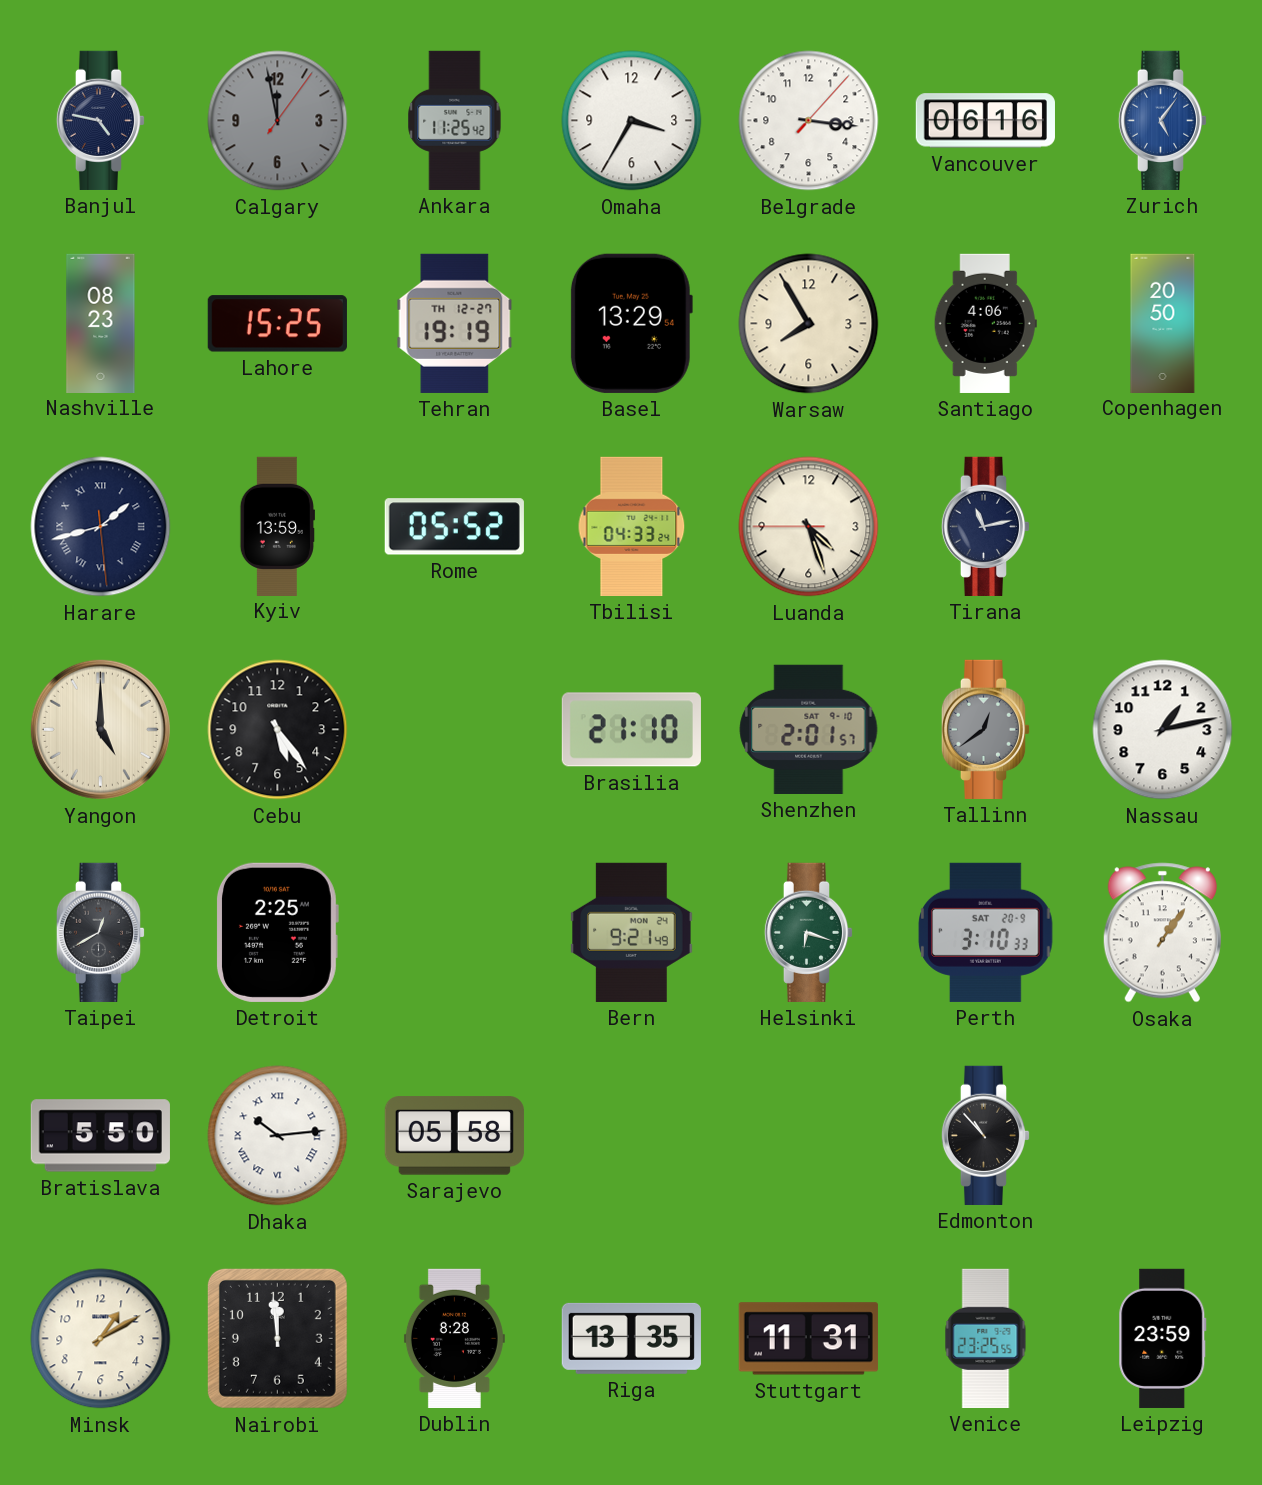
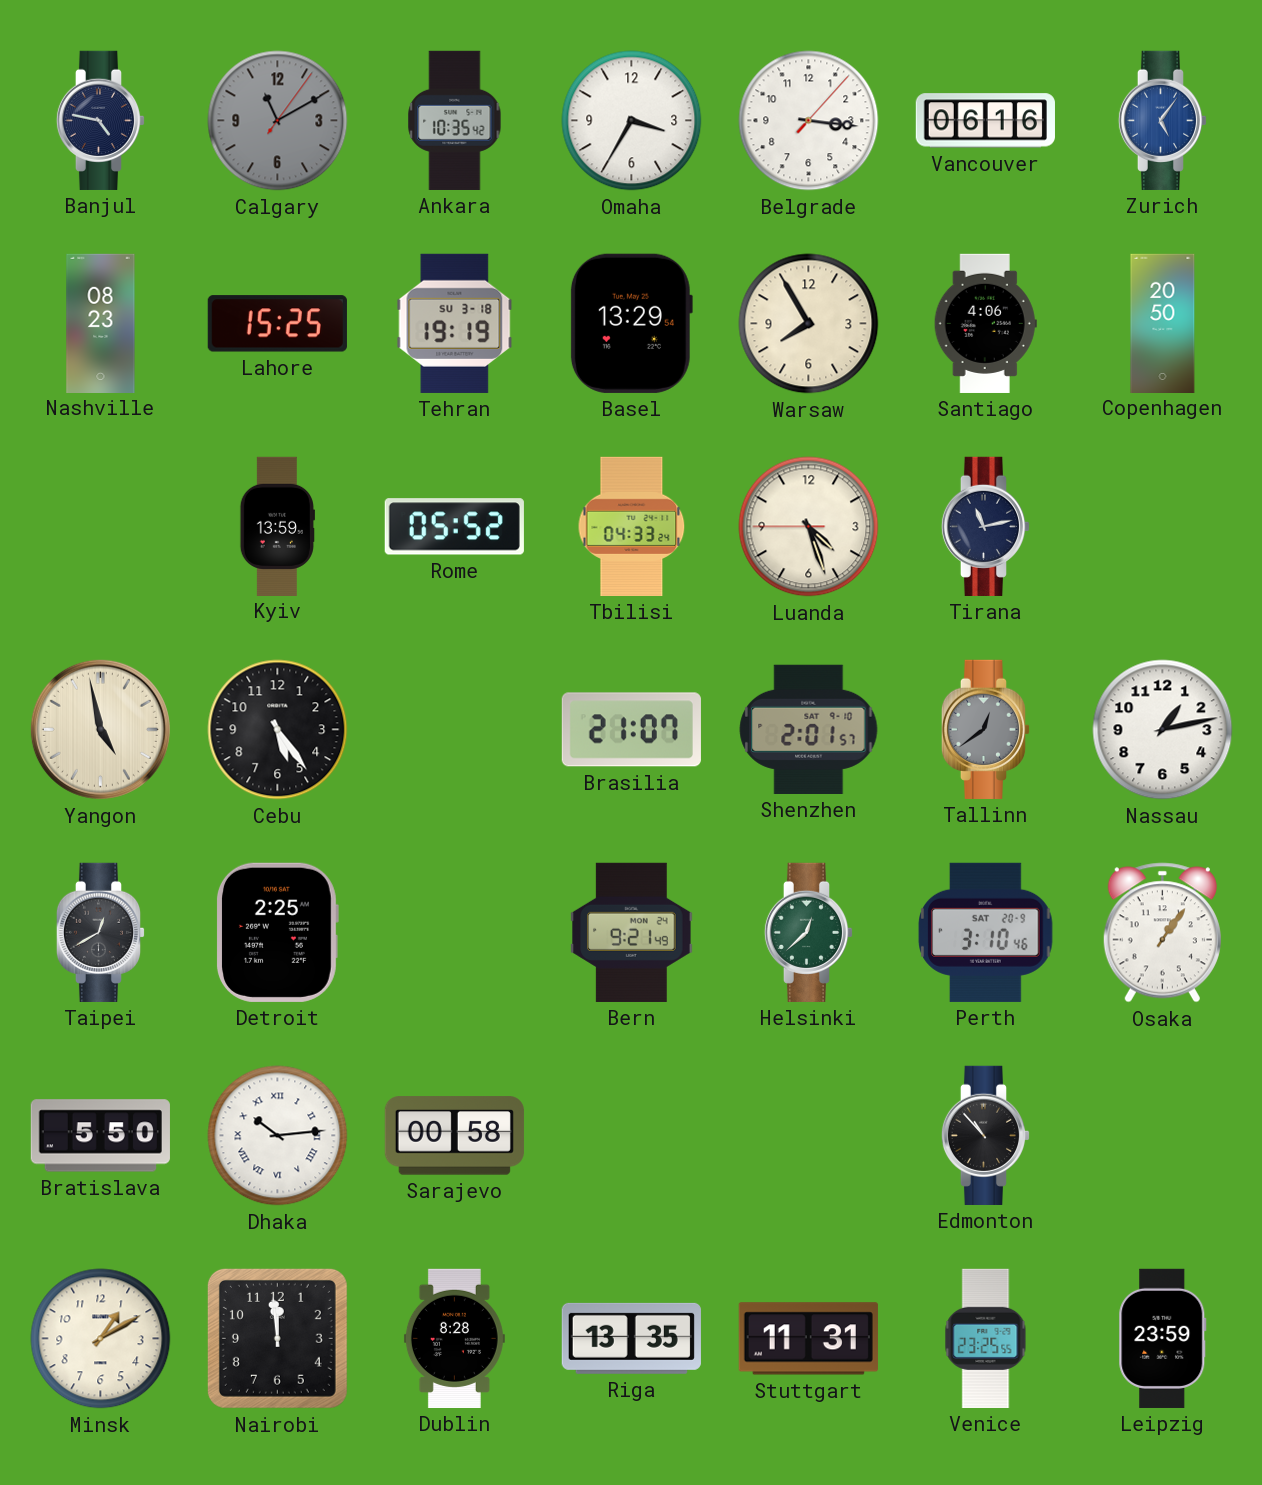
Calgary: 11:58 -> 11:10
Ankara: 11:25 -> 10:35
Tehran date: TH 12-27 -> SU 3-18
Harare: 1:42 -> none
Yangon: 5:00 -> 4:58
Brasilia: 21:10 -> 21:07
Helsinki: 6:18 -> 12:38
Perth: 3:10:33 -> 3:10:46
Sarajevo: 05:58 -> 00:58
